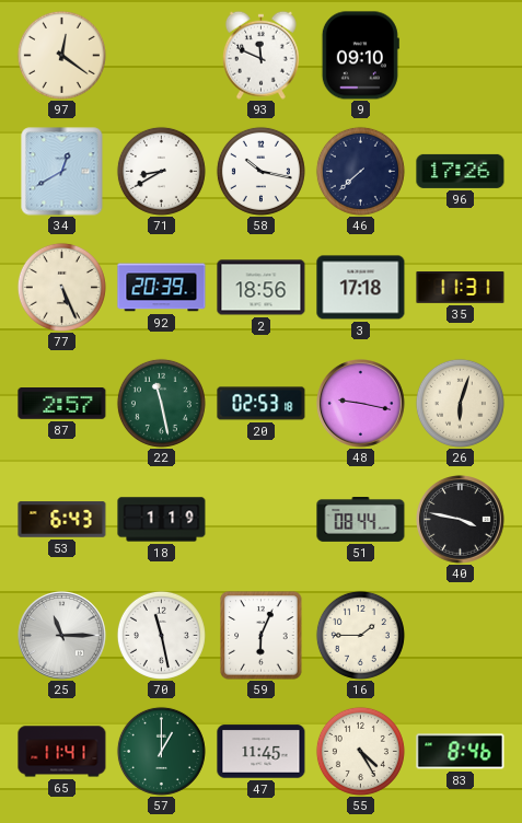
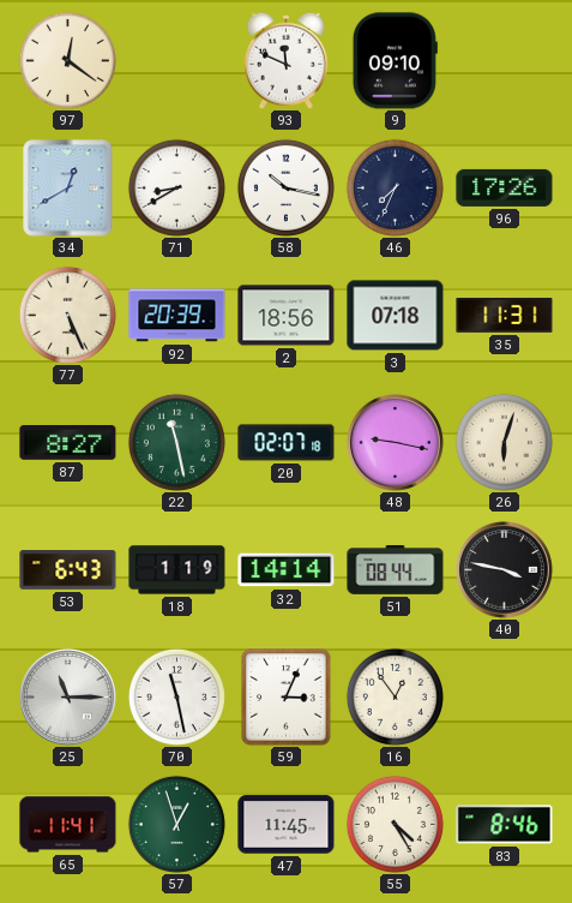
46: 7:38 -> 7:34
3: 17:18 -> 07:18
87: 2:57 -> 8:27
20: 02:53 -> 02:07
32: none -> 14:14
59: 6:04 -> 3:04
16: 1:45 -> 12:54
57: 1:00 -> 12:57
